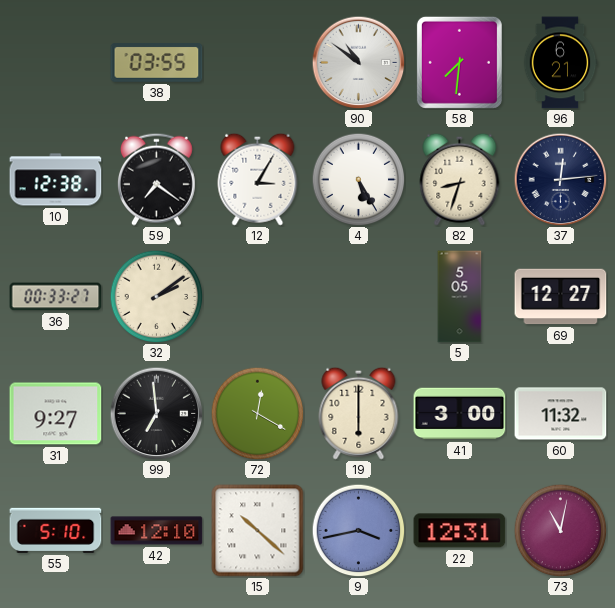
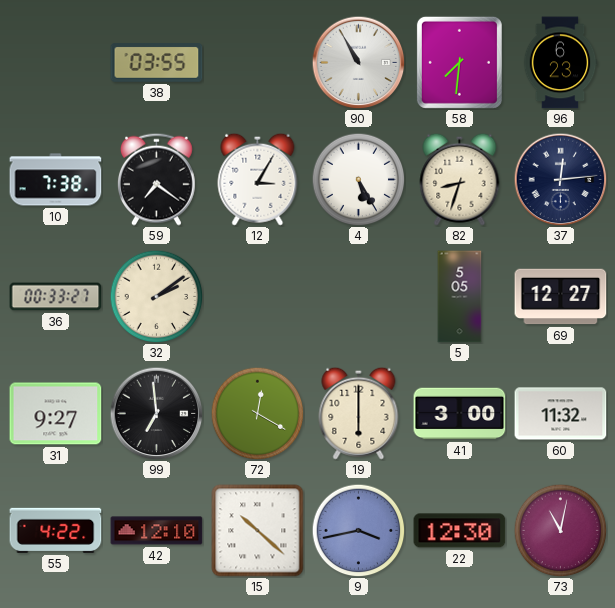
90: 10:51 -> 10:55
96: 6:21 -> 6:23
10: 12:38 -> 7:38
55: 5:10 -> 4:22
22: 12:31 -> 12:30
